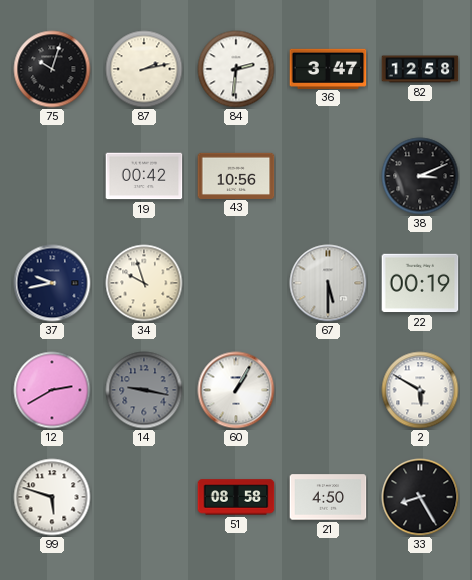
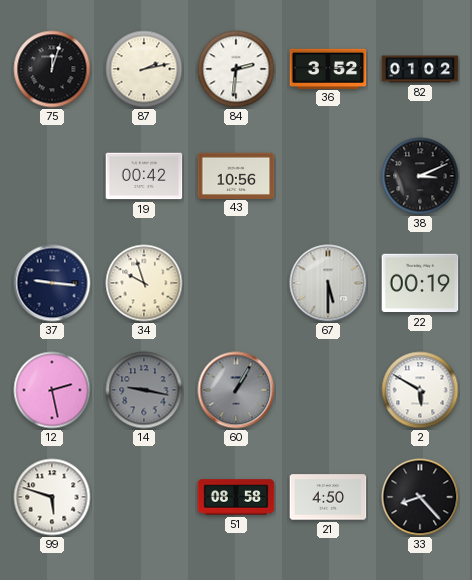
75: 10:03 -> 12:03
36: 3:47 -> 3:52
82: 12:58 -> 01:02
37: 9:43 -> 9:16
12: 2:40 -> 2:28
60 dial: white -> grey
33: 8:25 -> 8:23
